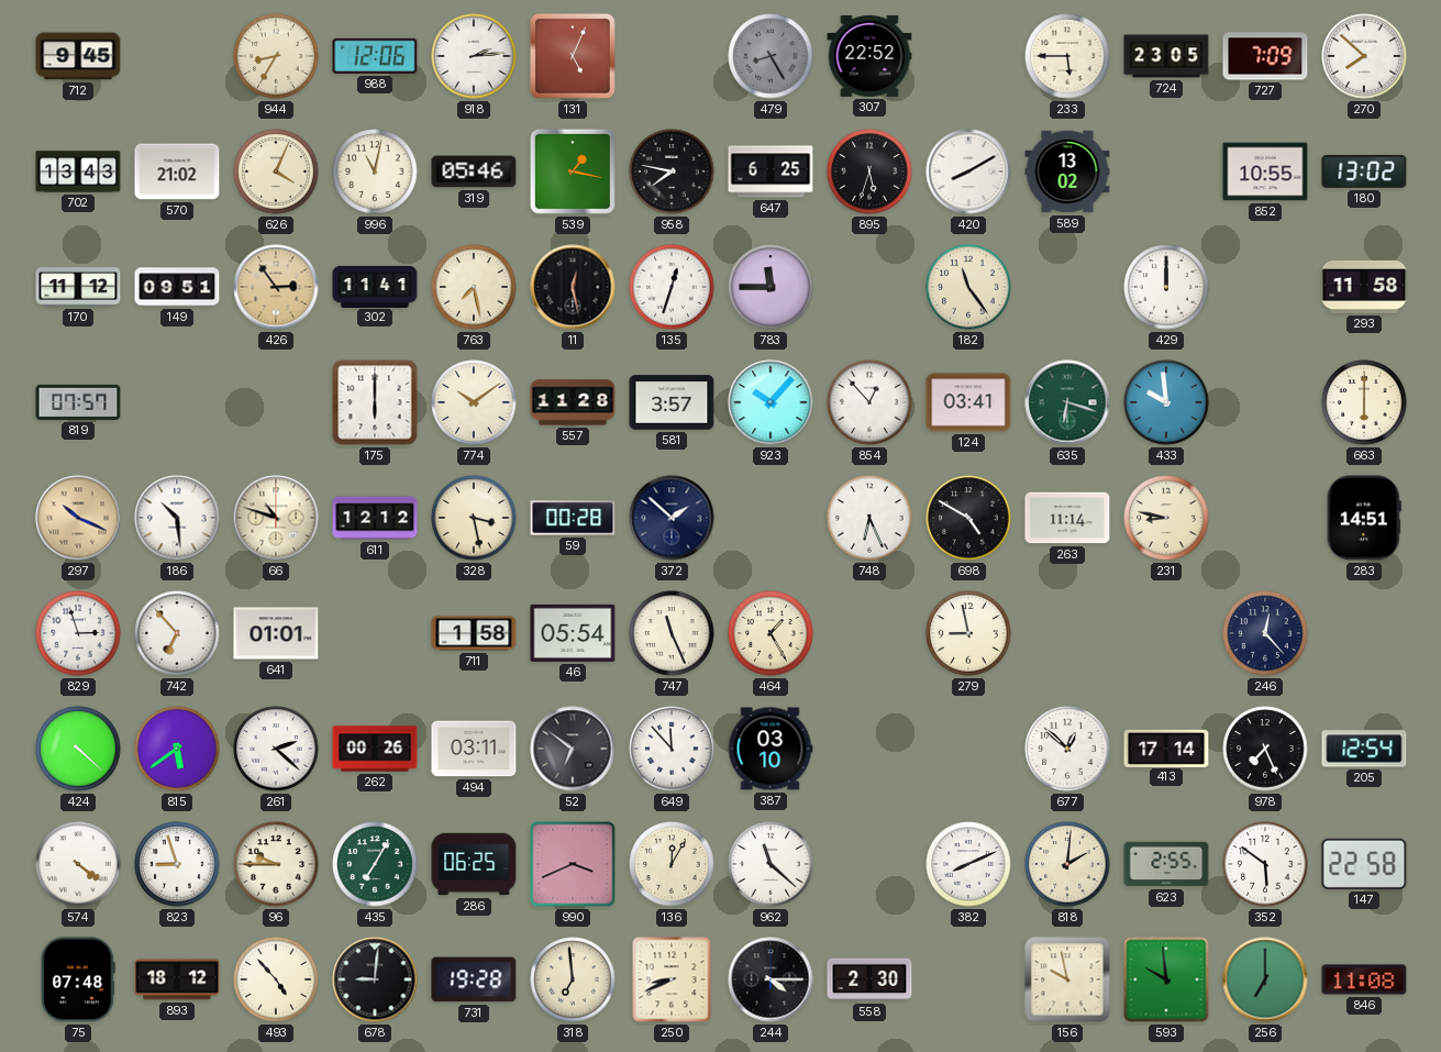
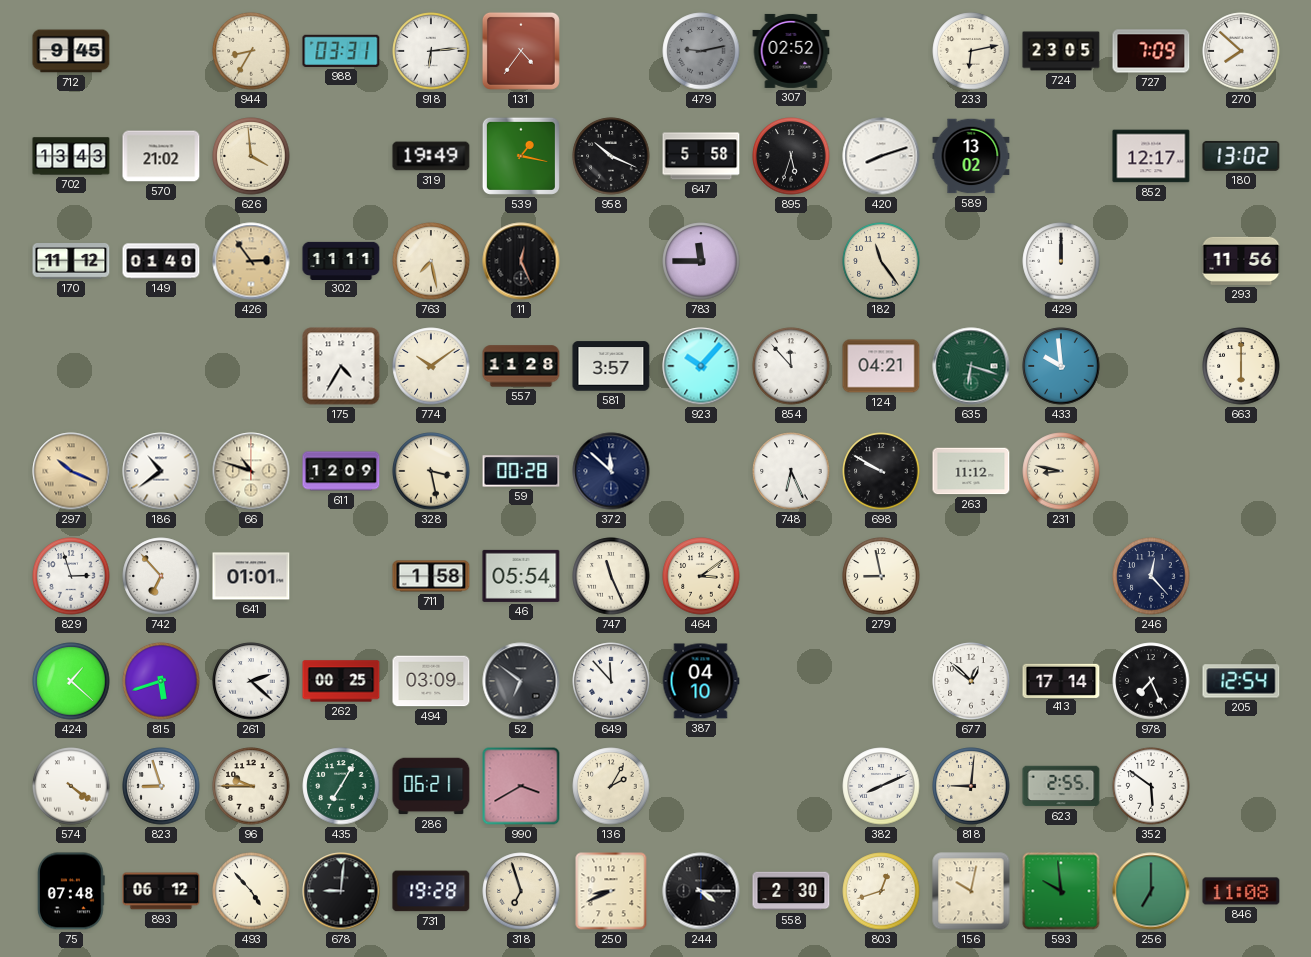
988: 12:06 -> 03:31
918: 2:14 -> 6:14
131: 5:04 -> 4:36
479: 8:25 -> 9:13
307: 22:52 -> 02:52
233: 5:45 -> 6:13
626: 4:04 -> 3:59
996: 11:02 -> none
319: 05:46 -> 19:49
958: 7:47 -> 10:19
647: 6:25 -> 5:58
420: 8:10 -> 8:12
852: 10:55 -> 12:17
149: 09:51 -> 01:40
302: 11:41 -> 11:11
11: 12:28 -> 12:26
135: 12:33 -> none
293: 11:58 -> 11:56
819: 07:57 -> none
175: 6:00 -> 4:35
854: 12:53 -> 11:53
124: 03:41 -> 04:21
186: 10:29 -> 10:39
611: 12:12 -> 12:09
372: 1:52 -> 11:52
698: 4:50 -> 9:50
263: 11:14 -> 11:12
283: 14:51 -> none
464: 1:25 -> 3:09
424: 4:22 -> 1:22
815: 5:39 -> 5:42
262: 00:26 -> 00:25
494: 03:11 -> 03:09
387: 03:10 -> 04:10
286: 06:25 -> 06:21
990: 3:41 -> 3:40
136: 12:05 -> 2:05
962: 11:22 -> none
818: 2:01 -> 9:01
147: 22:58 -> none
893: 18:12 -> 06:12
318: 6:59 -> 6:57
803: none -> 12:42
156: 9:58 -> 10:02
